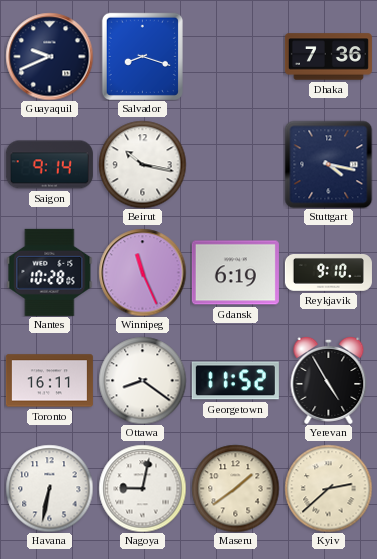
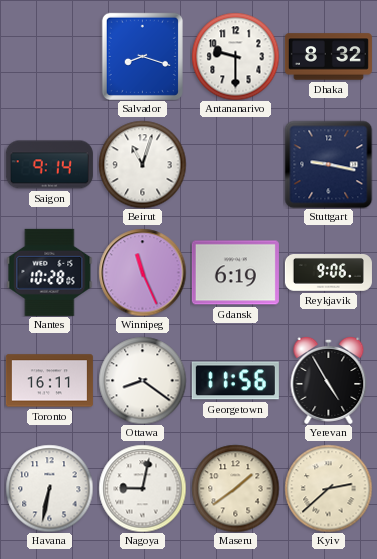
Guayaquil: 9:41 -> none
Antananarivo: none -> 9:30
Dhaka: 7:36 -> 8:32
Beirut: 10:17 -> 11:03
Stuttgart: 4:17 -> 9:17
Reykjavik: 9:10 -> 9:06
Georgetown: 11:52 -> 11:56
